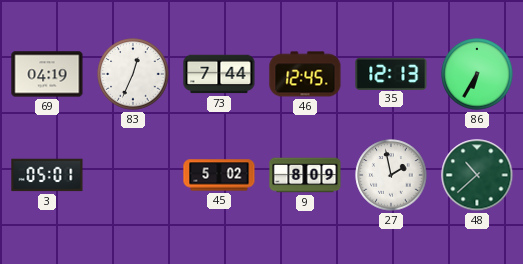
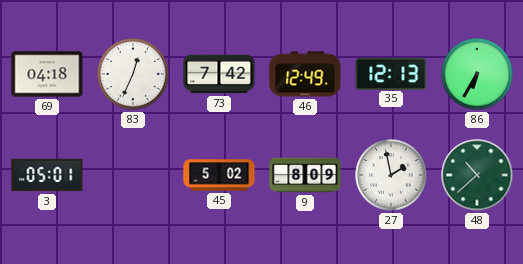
69: 04:19 -> 04:18
73: 7:44 -> 7:42
46: 12:45 -> 12:49
